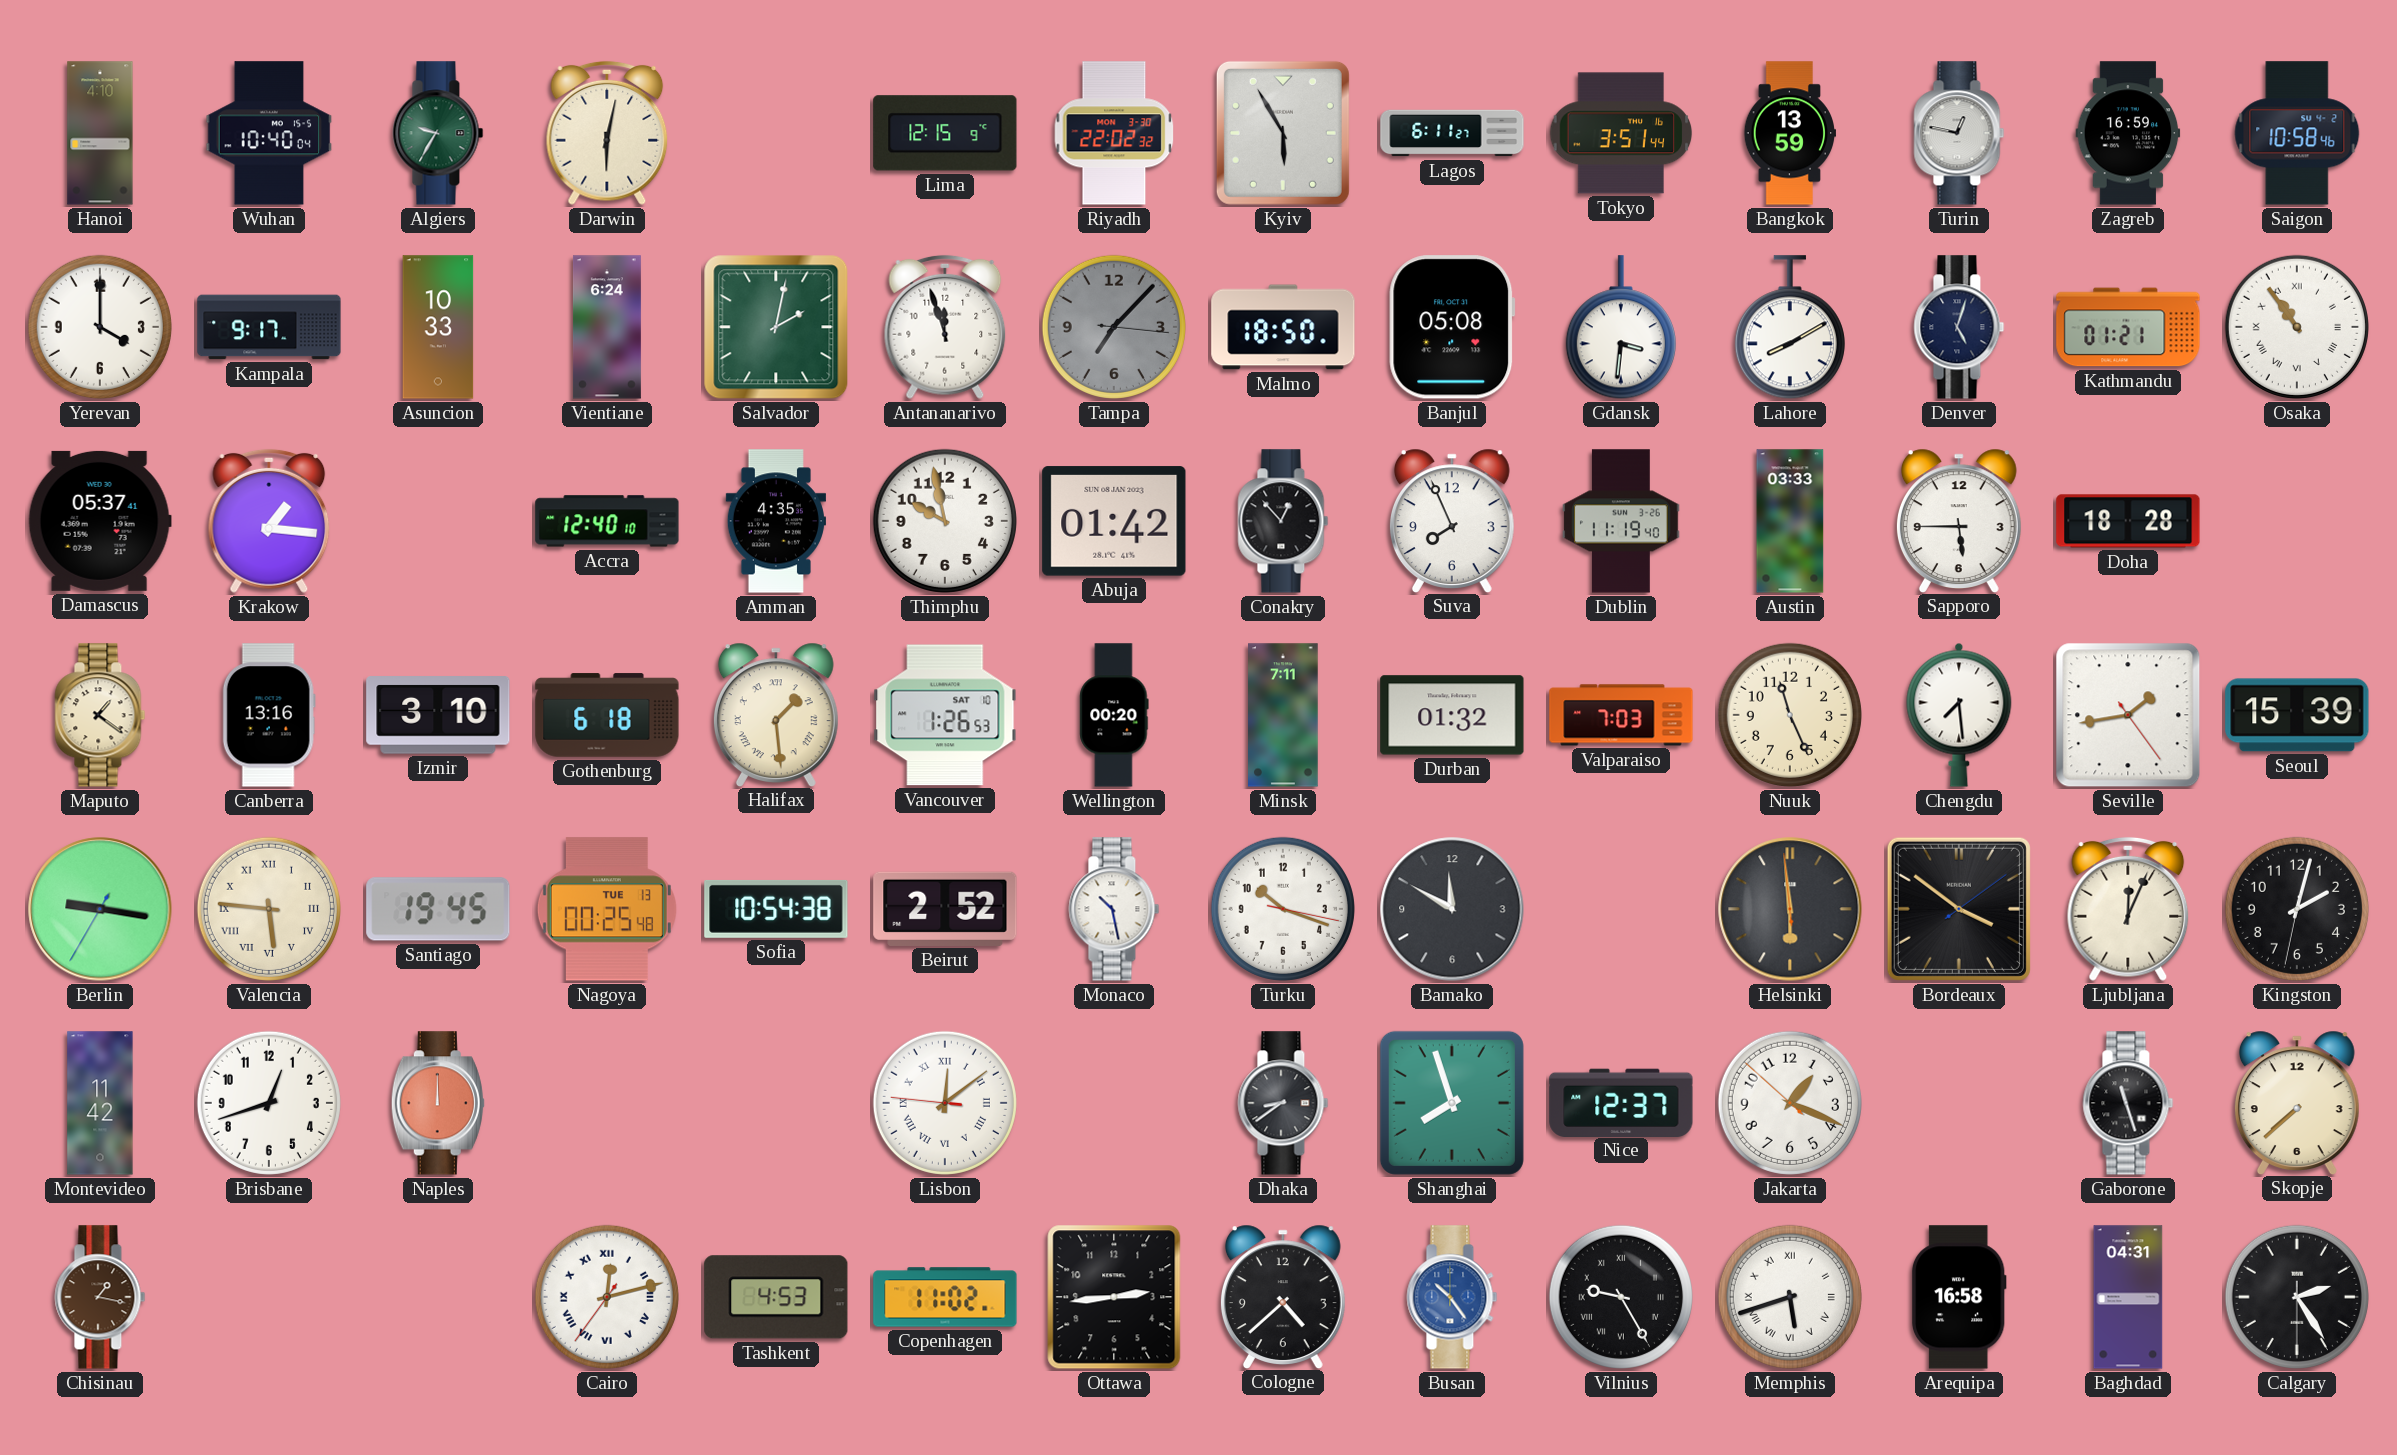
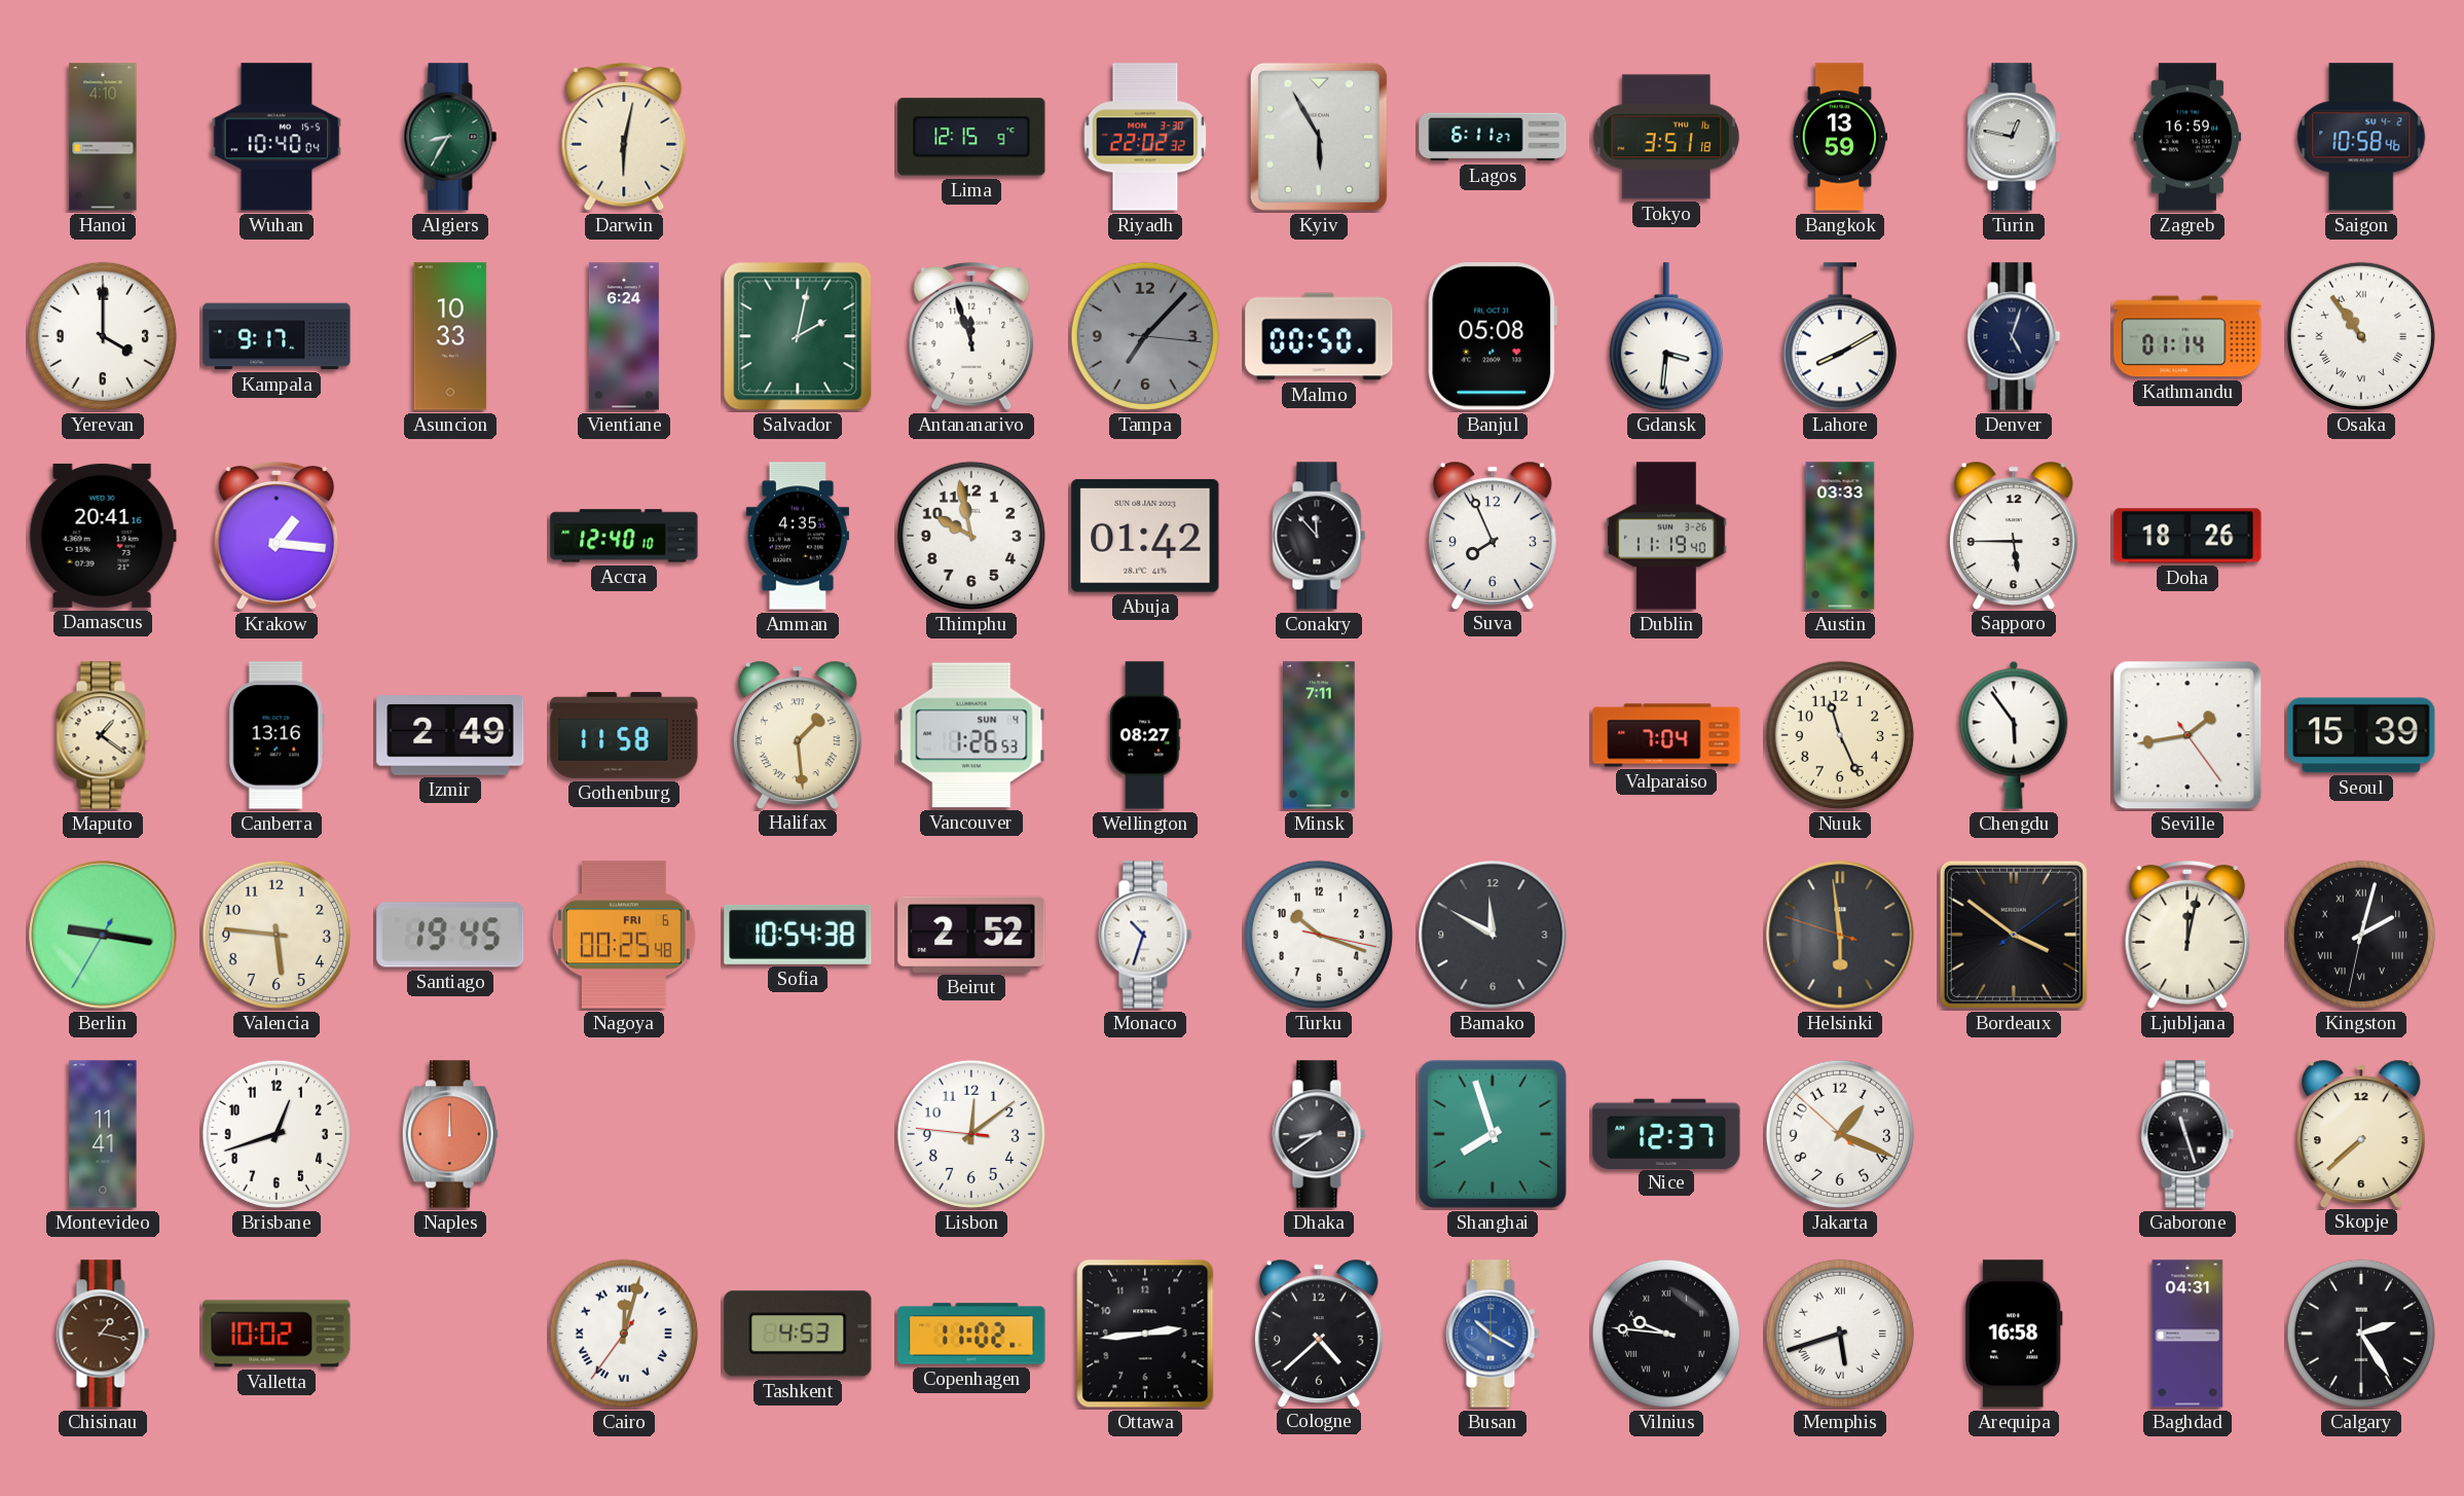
Algiers: 9:35 -> 8:35
Tokyo: 3:51:44 -> 3:51:18
Malmo: 18:50 -> 00:50
Kathmandu: 01:21 -> 01:14
Damascus: 05:37 -> 20:41
Conakry: 12:53 -> 11:53
Doha: 18:28 -> 18:26
Izmir: 3:10 -> 2:49
Gothenburg: 6:18 -> 11:58
Vancouver date: SAT 10 -> SUN 4
Wellington: 00:20 -> 08:27
Durban: 01:32 -> none
Valparaiso: 7:03 -> 7:04
Chengdu: 7:29 -> 5:54
Valencia numerals: Roman -> Arabic
Nagoya date: TUE 13 -> FRI 6
Monaco: 10:28 -> 10:33
Helsinki: 5:58:59 -> 5:58:48
Ljubljana: 12:04 -> 12:02
Kingston numerals: Arabic -> Roman
Montevideo: 11:42 -> 11:41
Lisbon numerals: Roman -> Arabic
Valletta: none -> 10:02
Cairo: 12:12 -> 12:02
Busan: 10:24 -> 10:20
Vilnius: 9:25 -> 9:46
